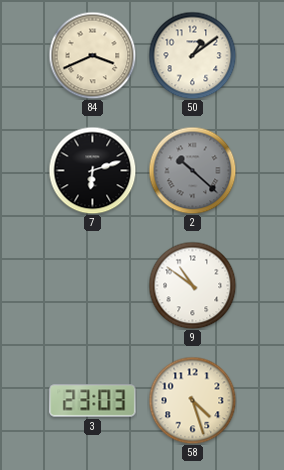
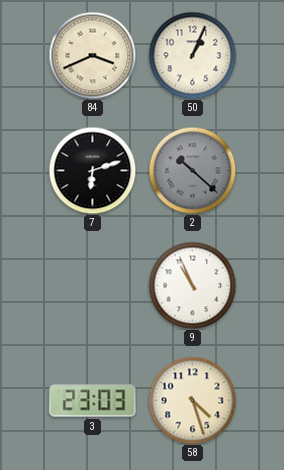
50: 1:09 -> 1:04
9: 10:51 -> 10:56
